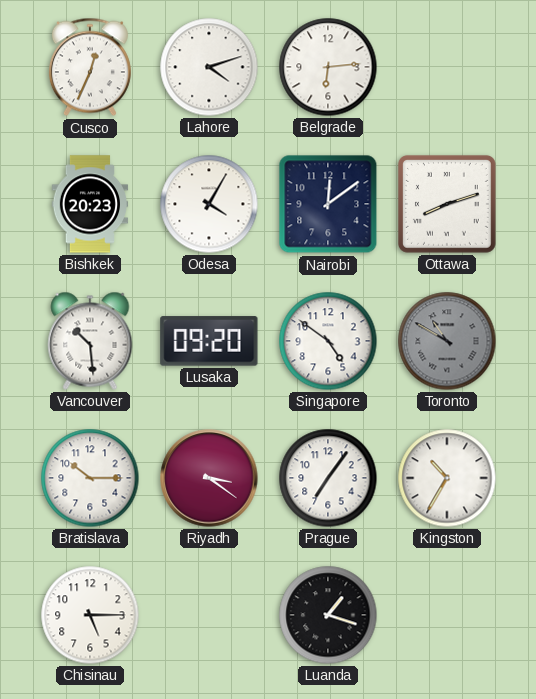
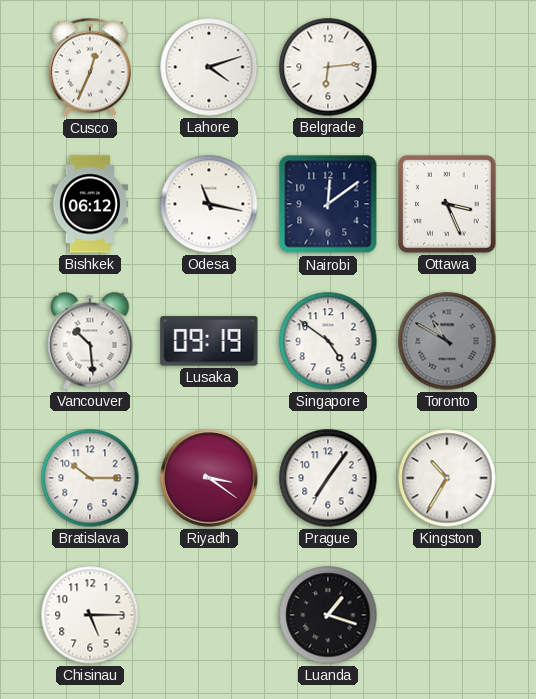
Bishkek: 20:23 -> 06:12
Odesa: 4:05 -> 11:17
Ottawa: 8:12 -> 3:26
Lusaka: 09:20 -> 09:19
